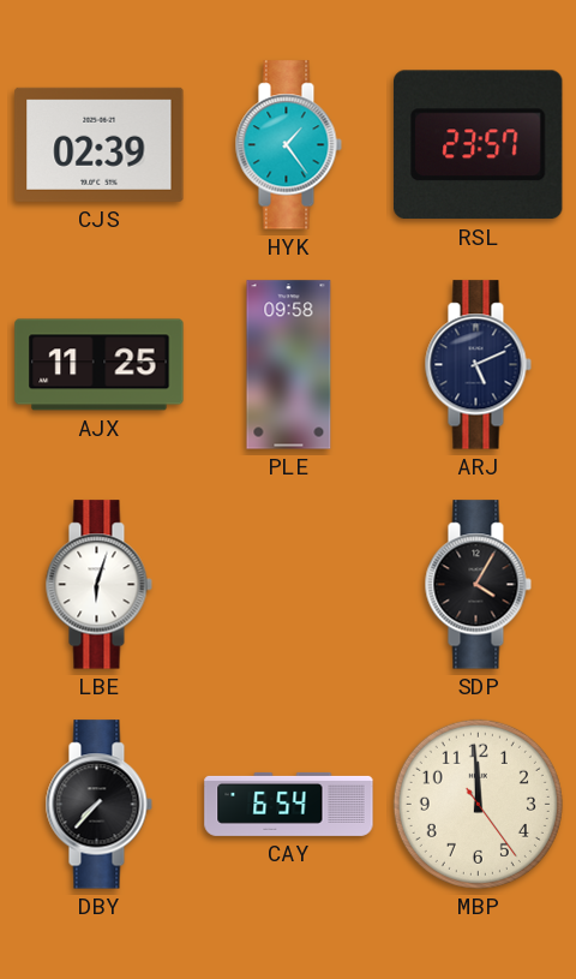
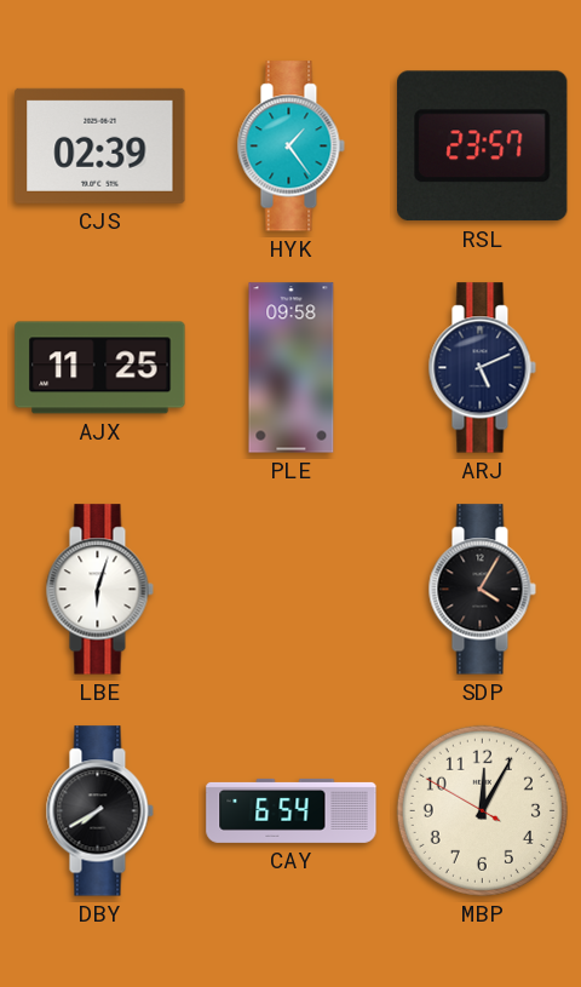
DBY: 7:37 -> 7:40
MBP: 11:59 -> 12:04
